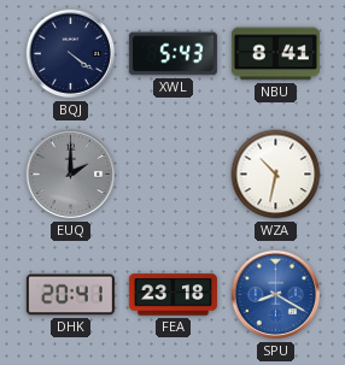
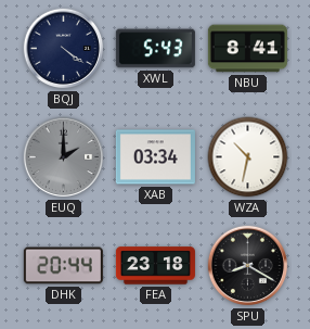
XAB: none -> 03:34
DHK: 20:41 -> 20:44
SPU dial: blue -> black
